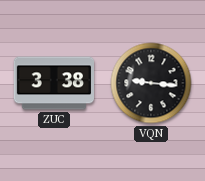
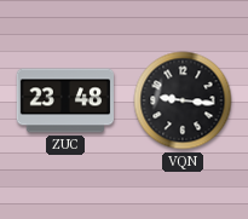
ZUC: 3:38 -> 23:48
